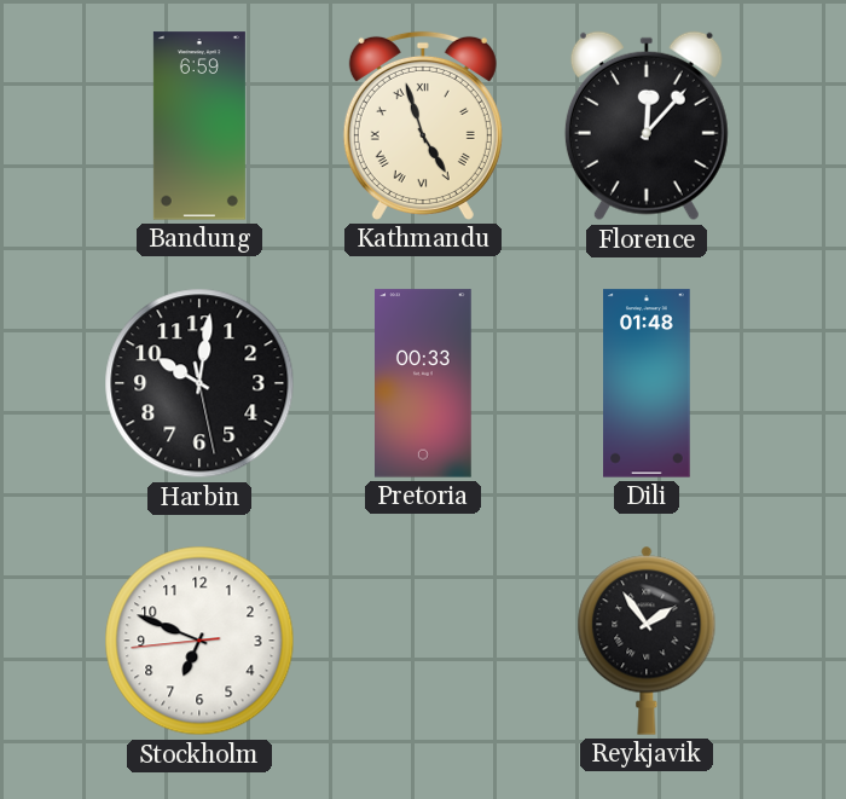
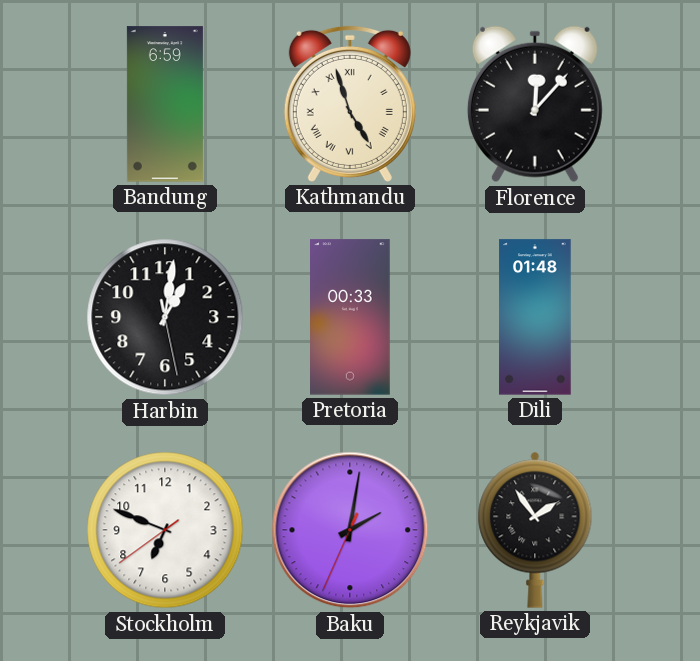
Harbin: 10:01 -> 1:01
Stockholm: 6:48:44 -> 6:48:39
Baku: none -> 2:01
